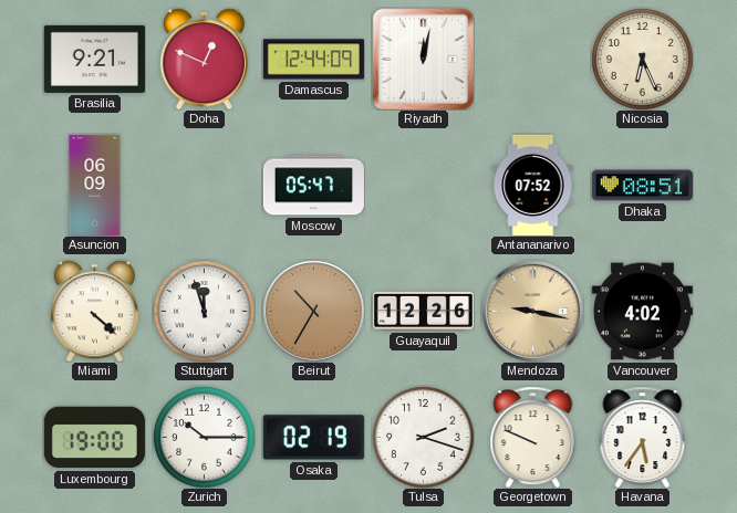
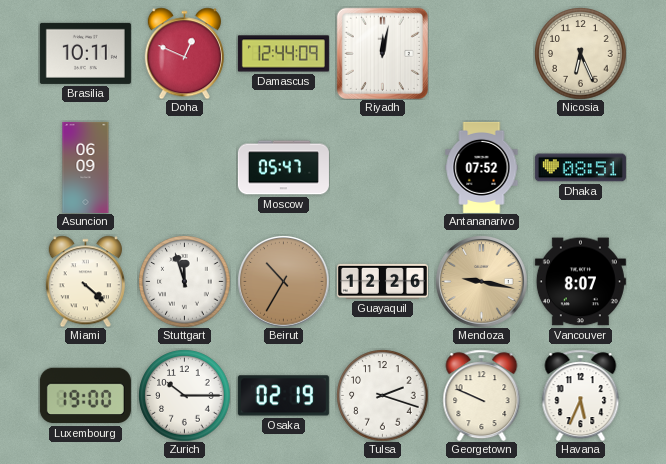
Brasilia: 9:21 -> 10:11
Vancouver: 4:02 -> 8:07
Havana: 5:36 -> 5:34
